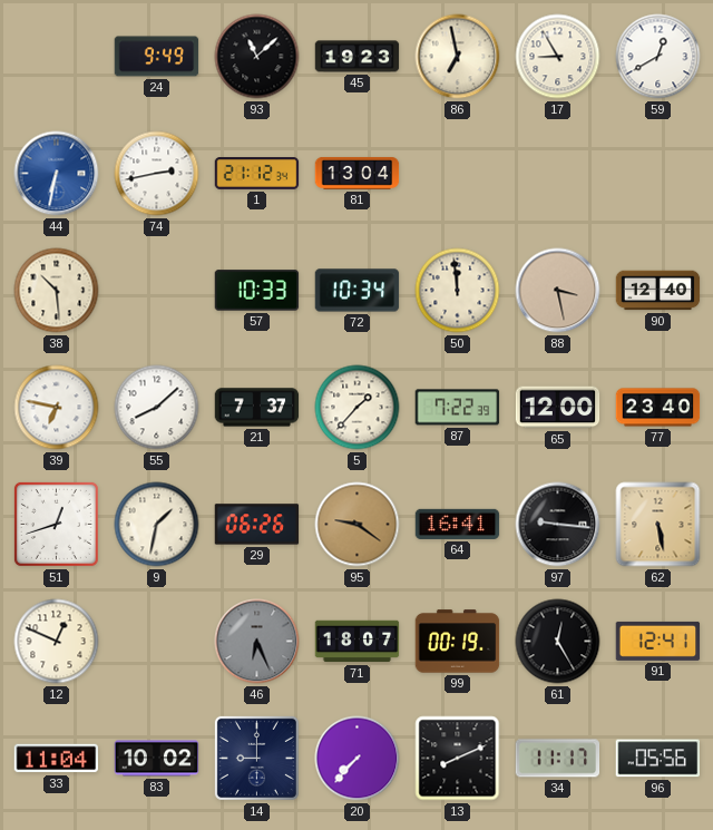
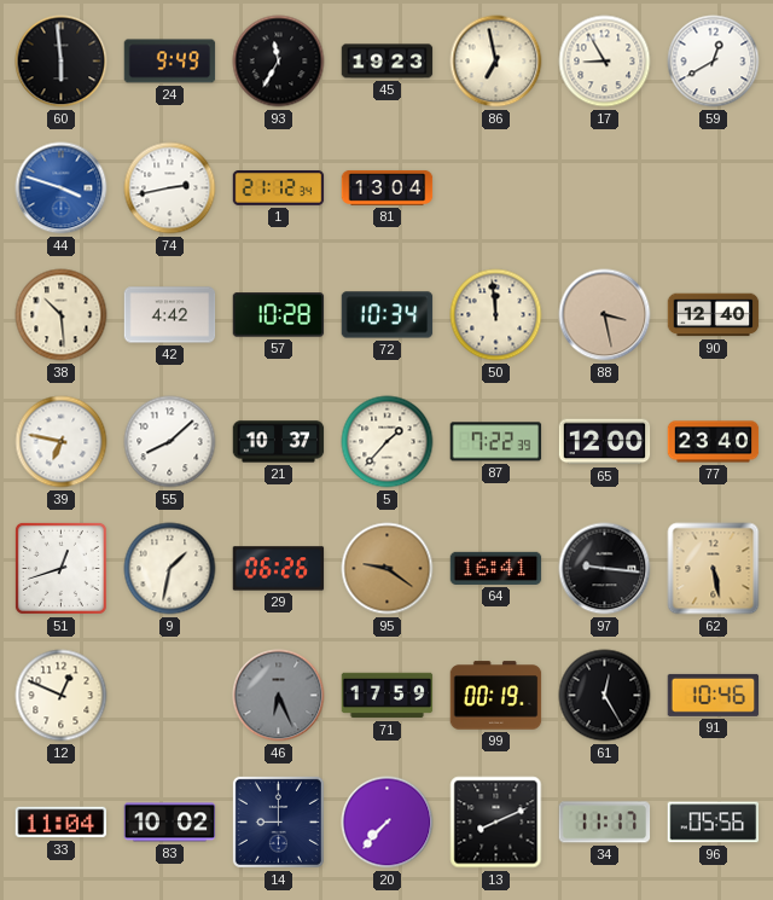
60: none -> 5:59
93: 11:08 -> 11:35
44: 6:32 -> 3:48
42: none -> 4:42
57: 10:33 -> 10:28
21: 7:37 -> 10:37
71: 18:07 -> 17:59
91: 12:41 -> 10:46
